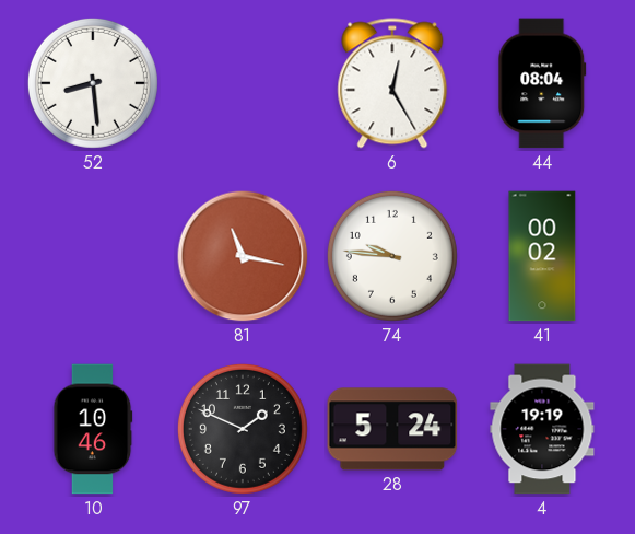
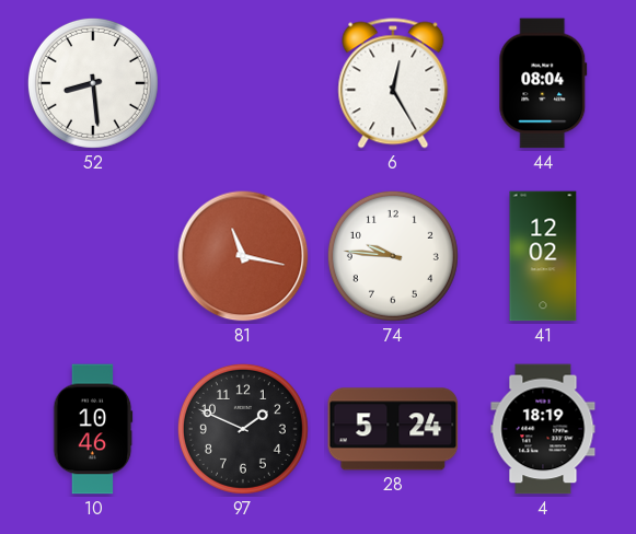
41: 00:02 -> 12:02
4: 19:19 -> 18:19
